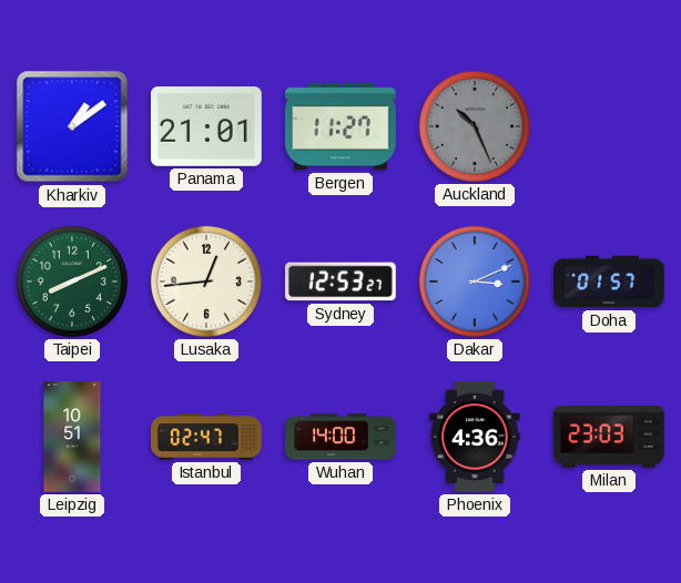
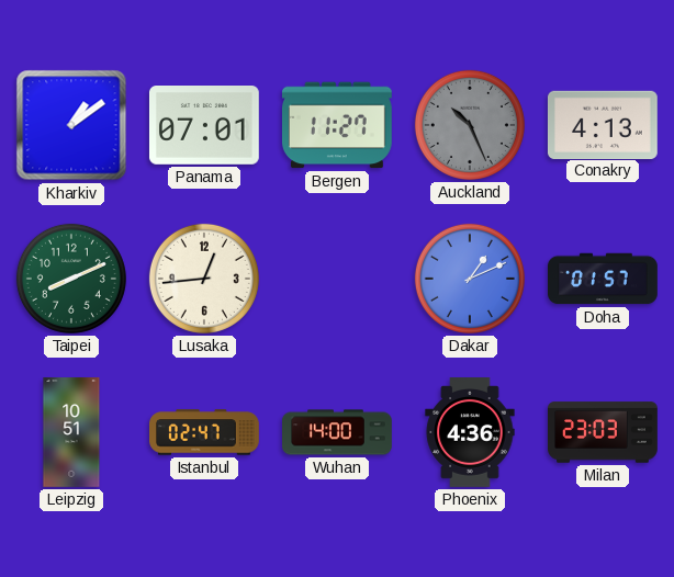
Panama: 21:01 -> 07:01
Conakry: none -> 4:13
Sydney: 12:53 -> none
Dakar: 3:11 -> 1:11
